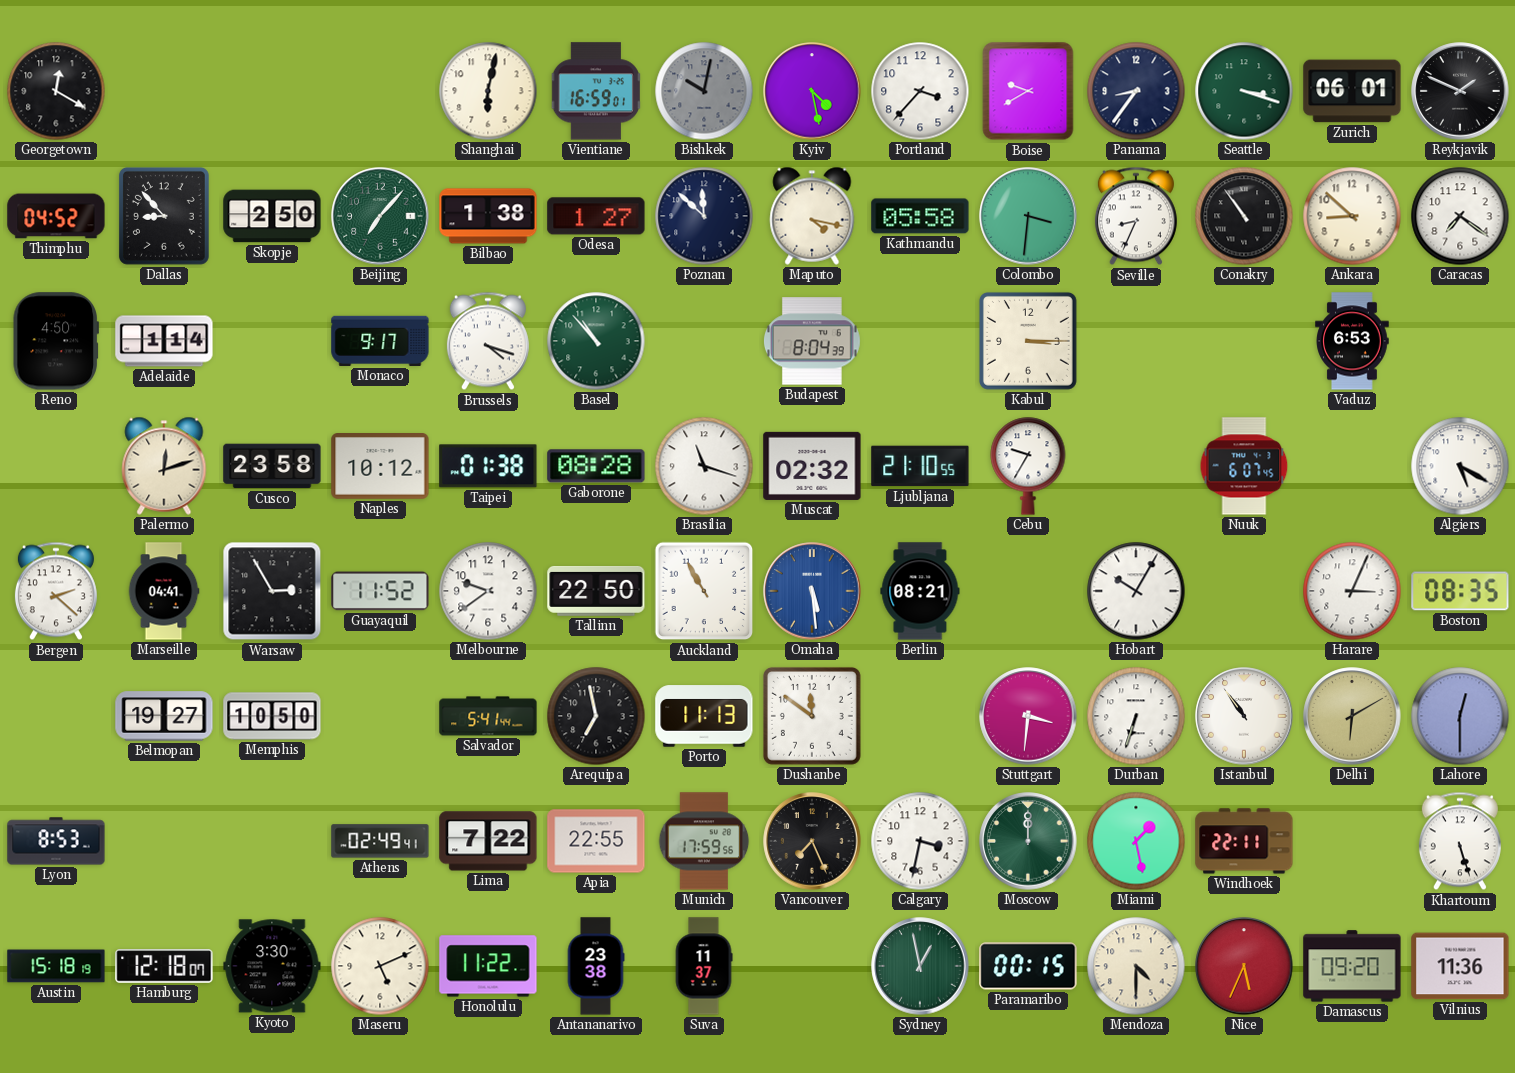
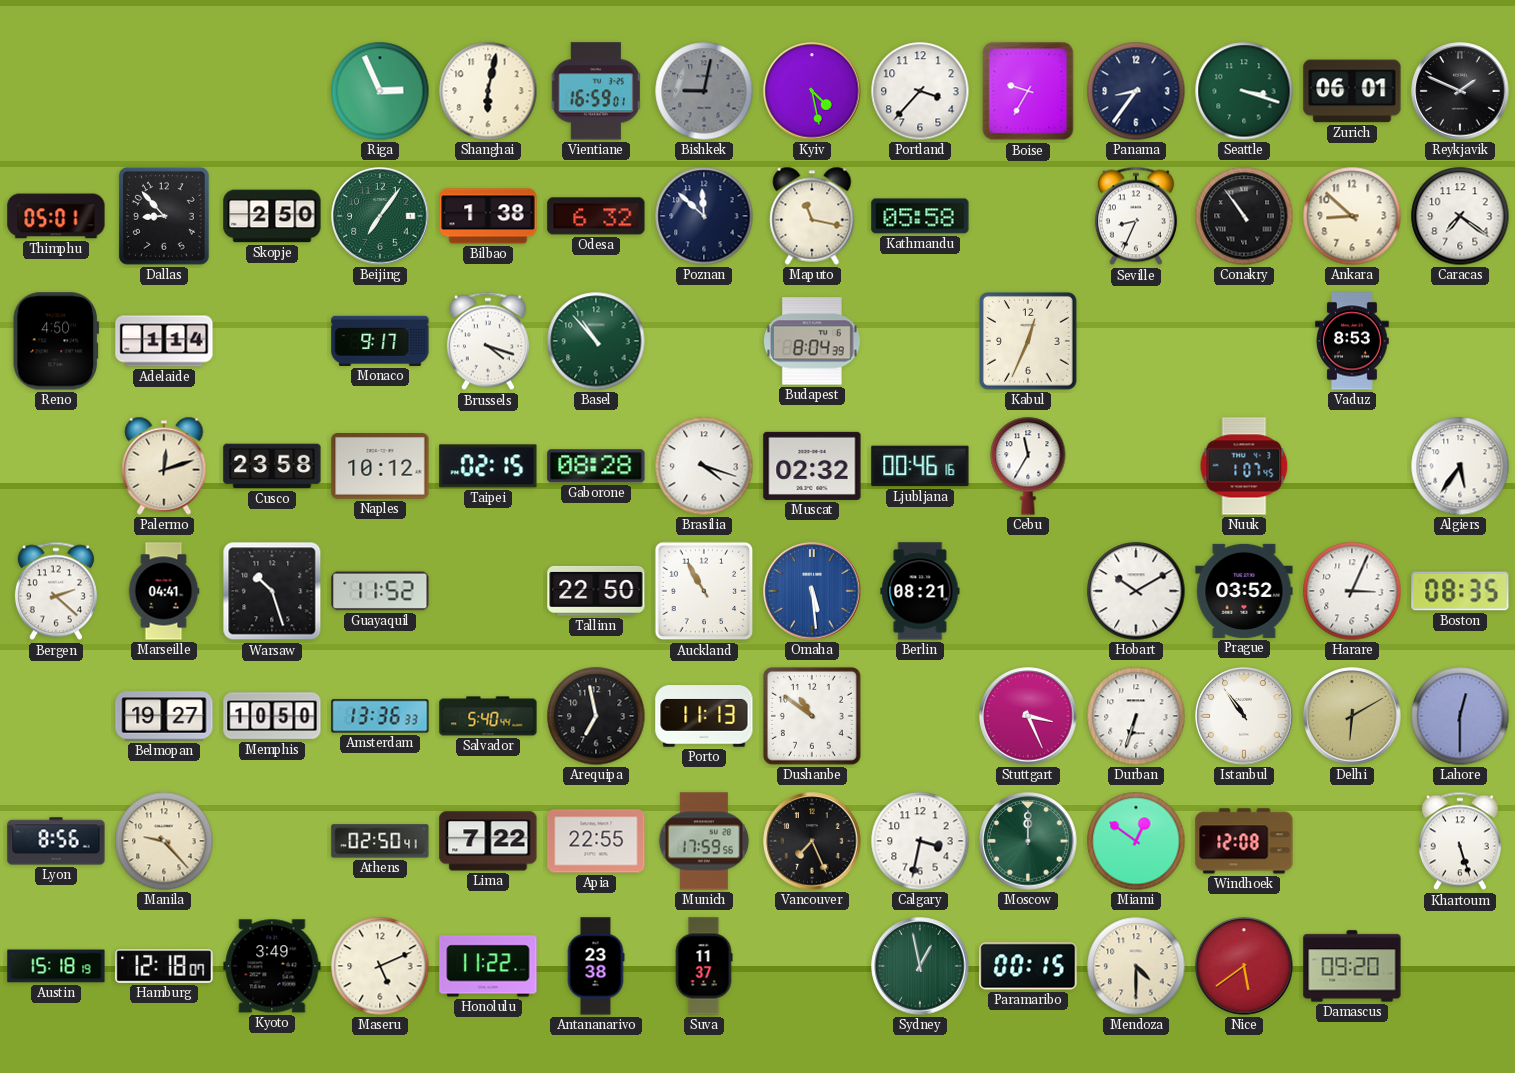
Georgetown: 12:20 -> none
Riga: none -> 2:56
Bishkek: 10:02 -> 9:02
Boise: 9:40 -> 9:35
Thimphu: 04:52 -> 05:01
Beijing: 7:07 -> 7:06
Odesa: 1:27 -> 6:32
Maputo: 4:17 -> 11:17
Colombo: 3:31 -> none
Kabul: 3:15 -> 12:34
Vaduz: 6:53 -> 8:53
Taipei: 01:38 -> 02:15
Brasilia: 11:18 -> 4:18
Ljubljana: 21:10 -> 00:46
Cebu: 9:35 -> 11:35
Nuuk: 6:07 -> 1:07
Algiers: 5:20 -> 5:36
Warsaw: 2:55 -> 10:27
Melbourne: 9:39 -> none
Hobart: 10:05 -> 10:10
Prague: none -> 03:52
Amsterdam: none -> 13:36
Salvador: 5:41 -> 5:40
Dushanbe: 11:51 -> 10:51
Stuttgart: 3:31 -> 3:26
Lyon: 8:53 -> 8:56
Manila: none -> 9:23
Athens: 02:49 -> 02:50
Miami: 1:28 -> 12:51
Windhoek: 22:11 -> 12:08
Kyoto: 3:30 -> 3:49
Nice: 5:34 -> 5:39
Vilnius: 11:36 -> none
